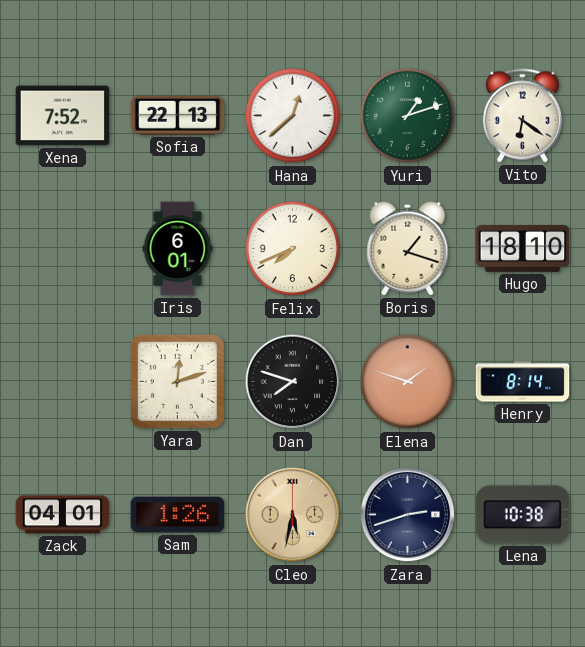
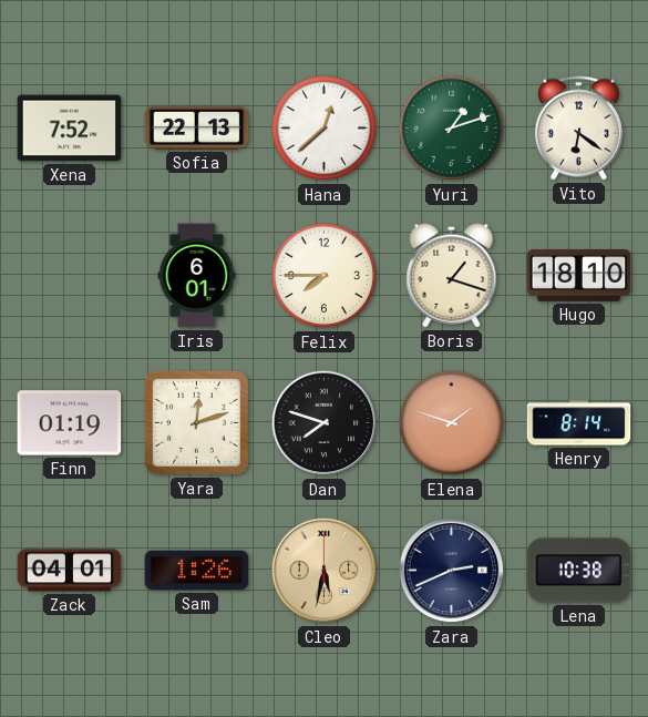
Felix: 7:41 -> 7:45
Finn: none -> 01:19
Zara: 2:42 -> 2:41
